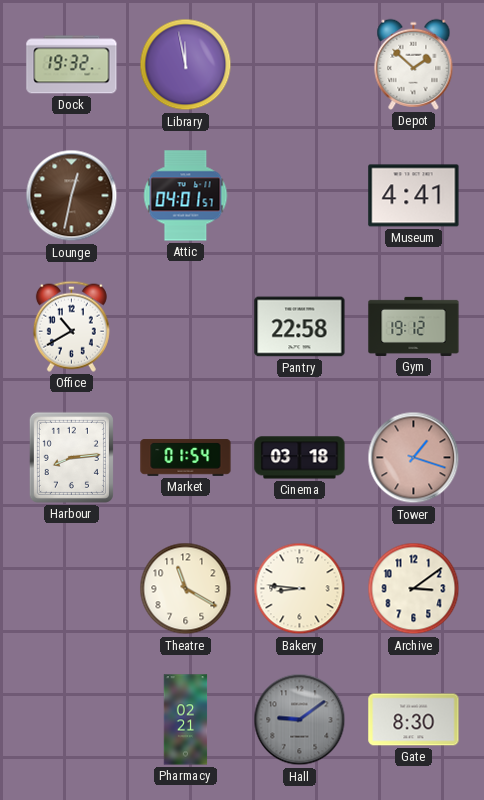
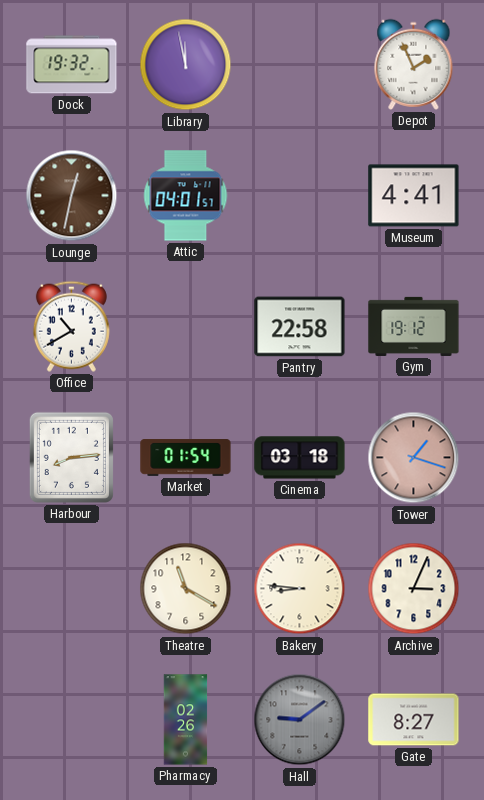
Depot: 1:52 -> 1:56
Archive: 3:09 -> 3:04
Pharmacy: 02:21 -> 02:26
Gate: 8:30 -> 8:27
